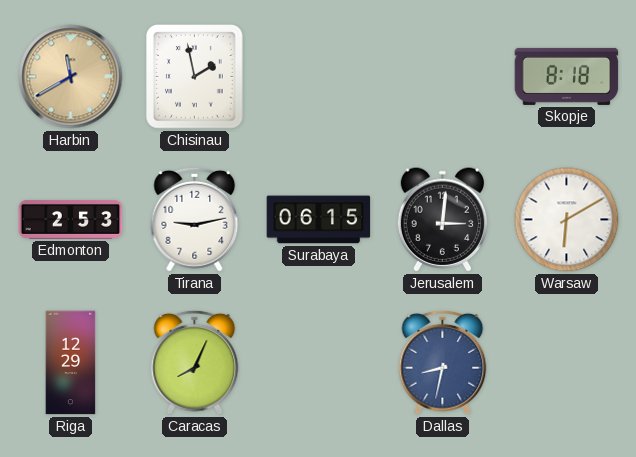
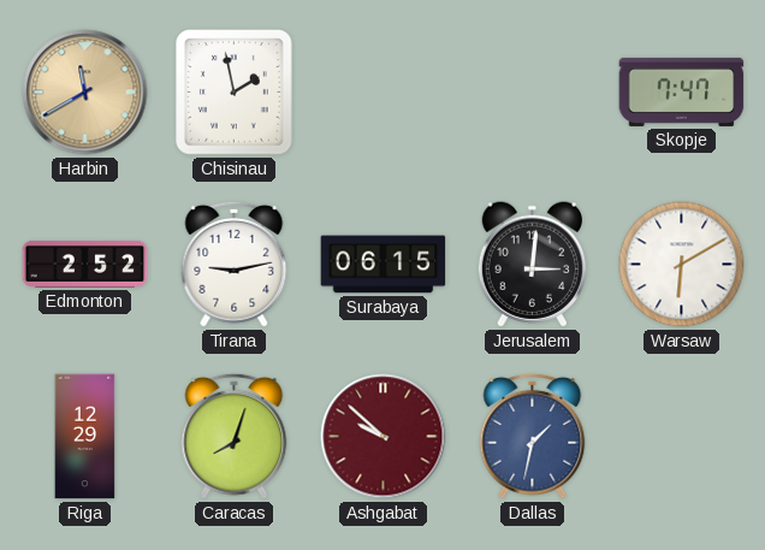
Skopje: 8:18 -> 7:47
Edmonton: 2:53 -> 2:52
Caracas: 8:04 -> 8:03
Ashgabat: none -> 9:52
Dallas: 8:32 -> 1:32
